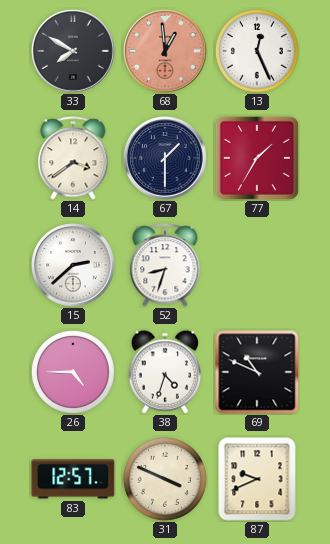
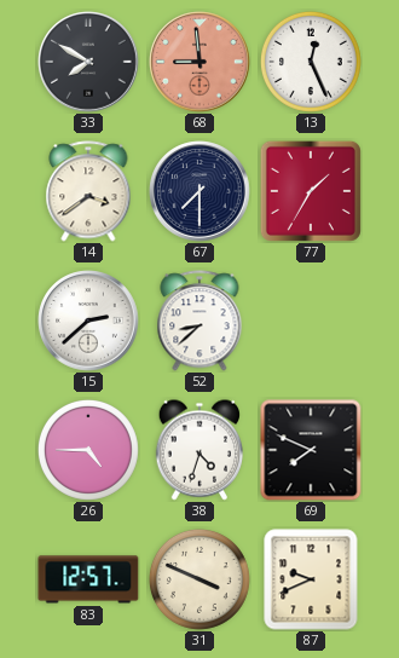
68: 12:59 -> 8:59
67: 1:30 -> 7:30
52: 8:33 -> 8:38
69: 10:49 -> 7:49
